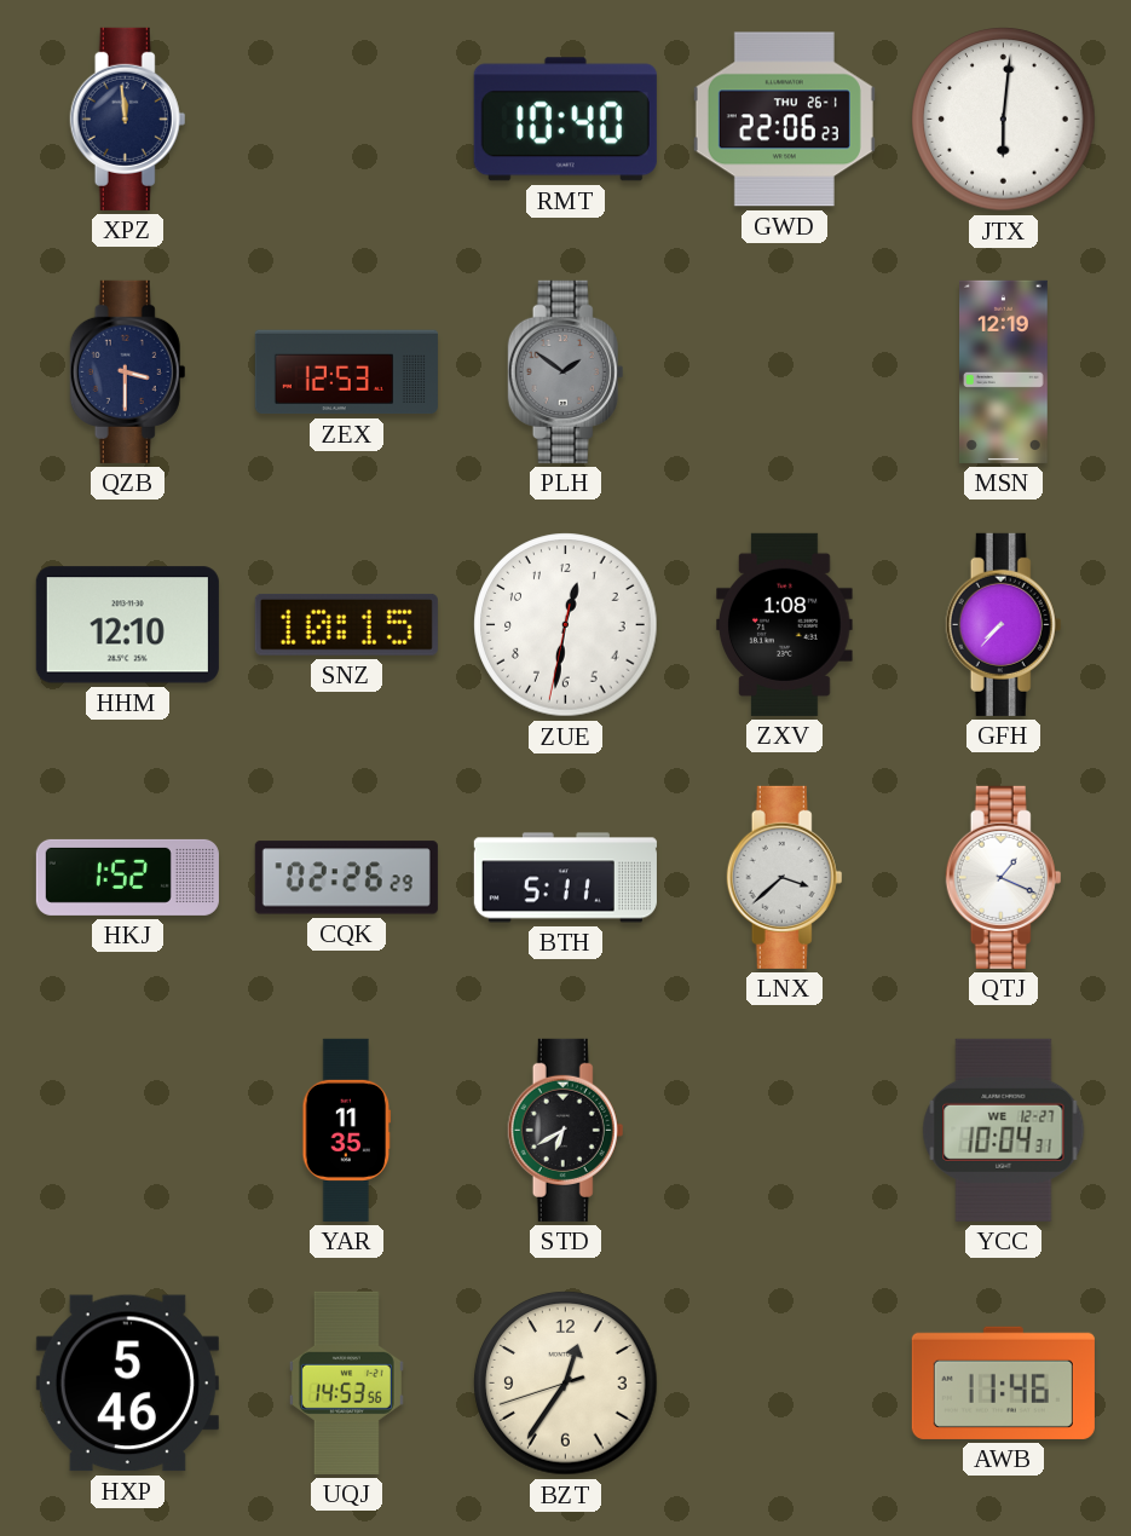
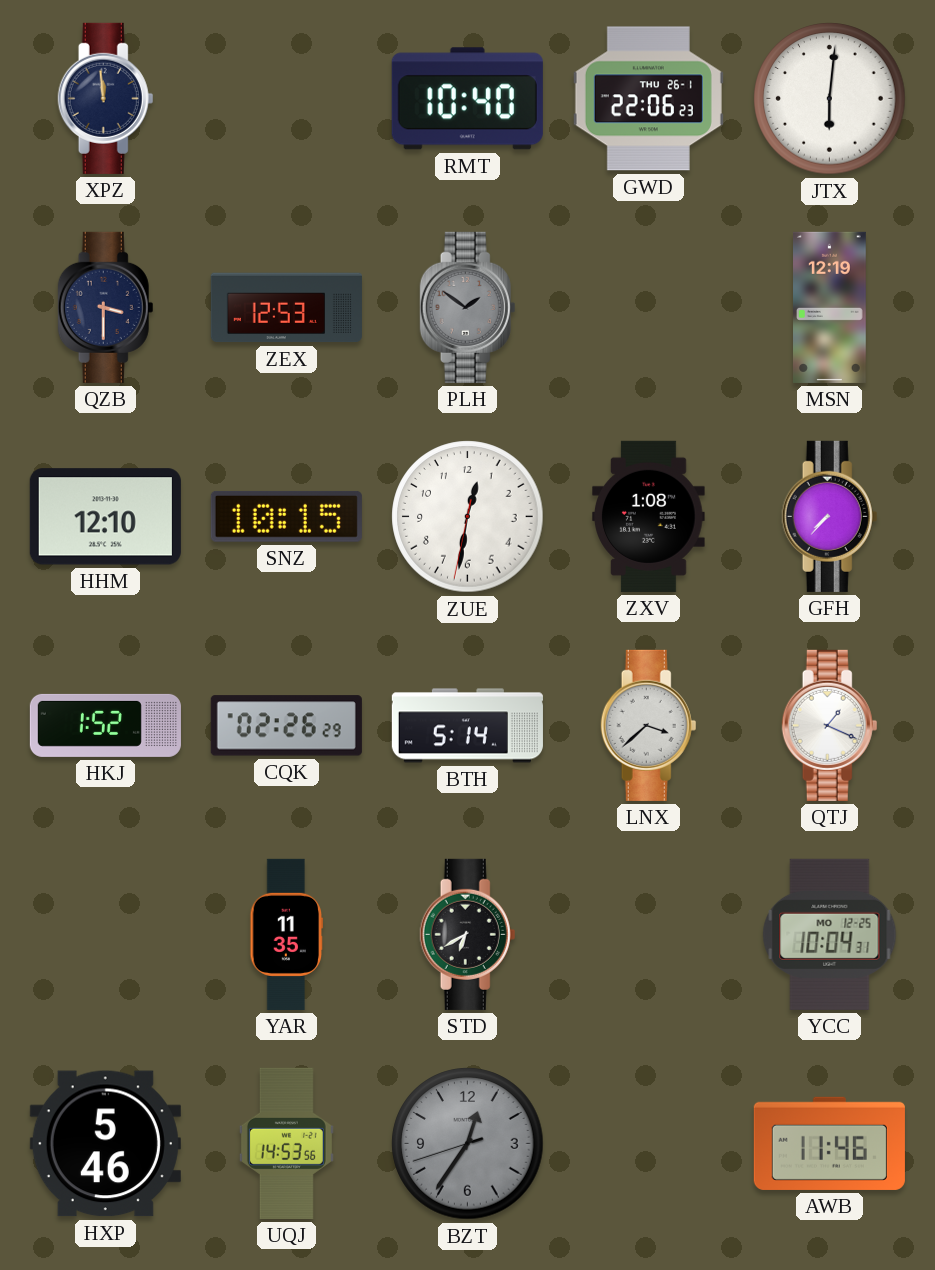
BTH: 5:11 -> 5:14
YCC date: WE 12-27 -> MO 12-25
BZT dial: cream -> grey
